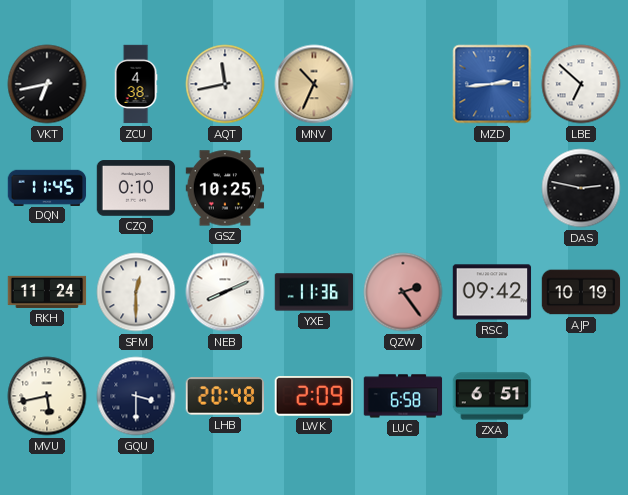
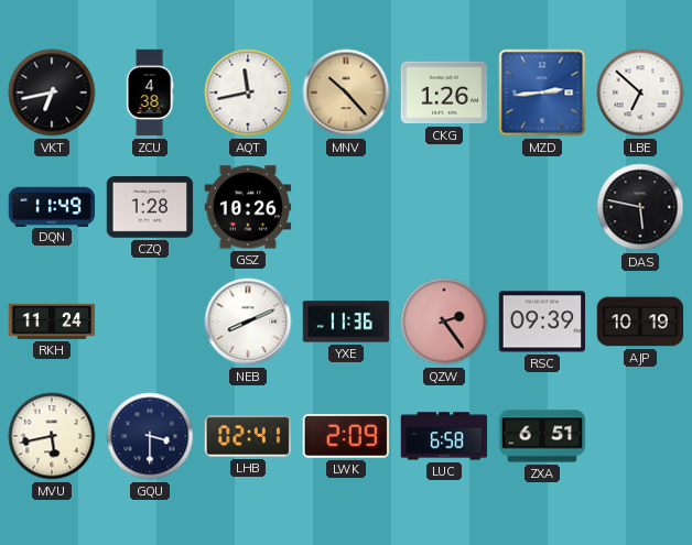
MNV: 10:34 -> 10:23
CKG: none -> 1:26
DQN: 11:45 -> 11:49
CZQ: 0:10 -> 1:28
GSZ: 10:25 -> 10:26
DAS: 2:47 -> 5:47
SFM: 12:30 -> none
RSC: 09:42 -> 09:39
LHB: 20:48 -> 02:41
